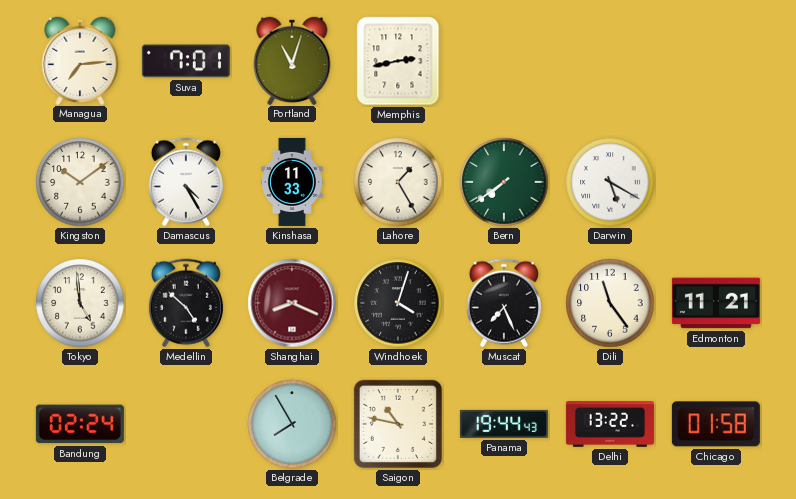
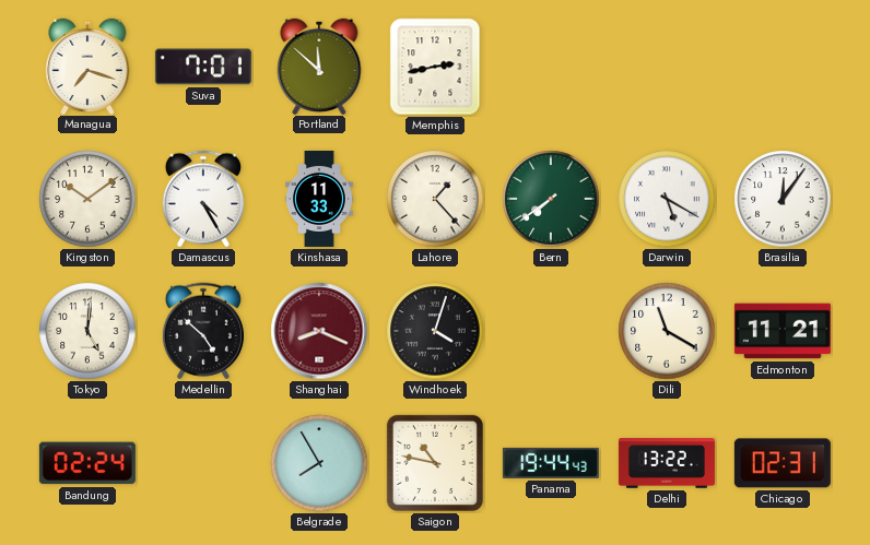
Managua: 7:14 -> 7:18
Portland: 11:03 -> 11:52
Lahore: 1:25 -> 1:23
Brasilia: none -> 12:06
Tokyo: 4:59 -> 5:01
Muscat: 7:26 -> none
Dili: 11:24 -> 11:20
Chicago: 01:58 -> 02:31
